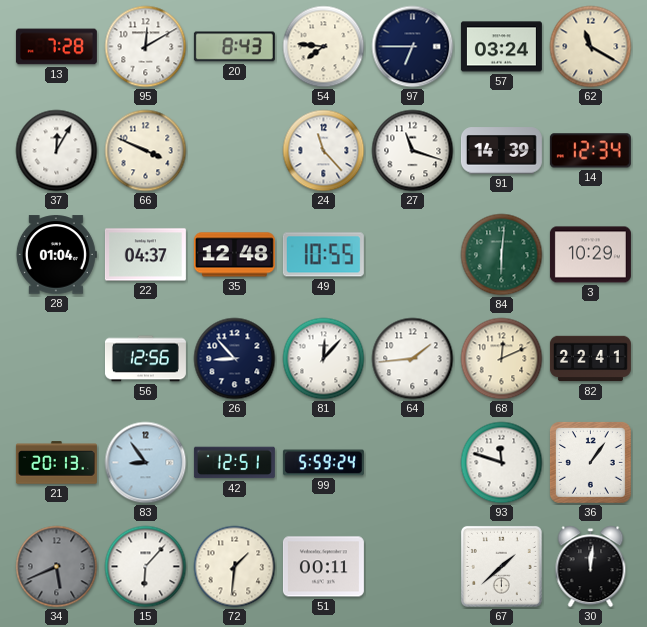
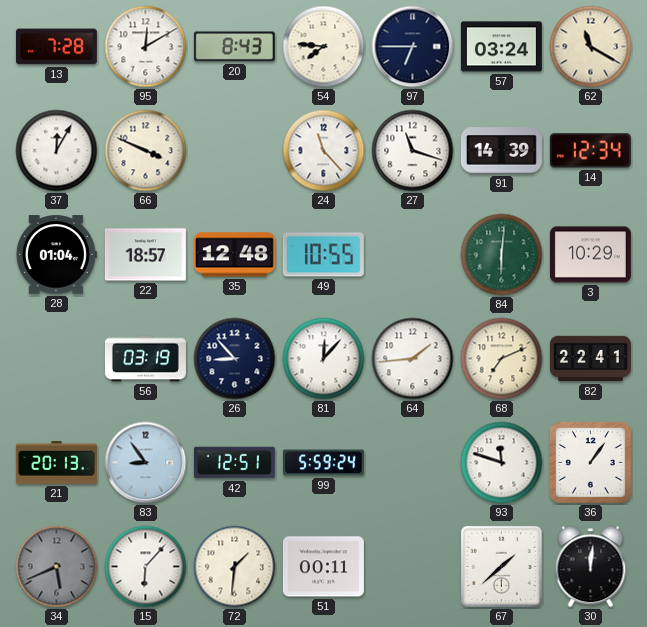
22: 04:37 -> 18:57
56: 12:56 -> 03:19
68: 12:11 -> 7:11
